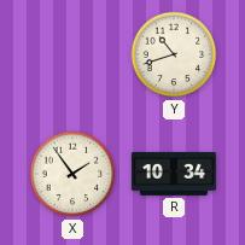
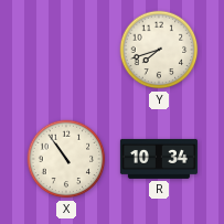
Y: 10:42 -> 7:42
X: 1:54 -> 10:54
